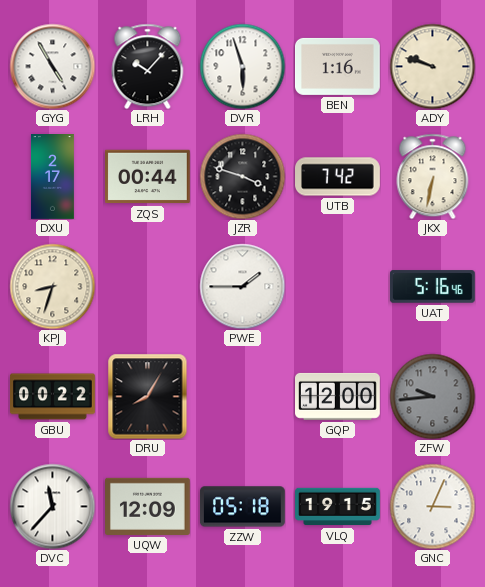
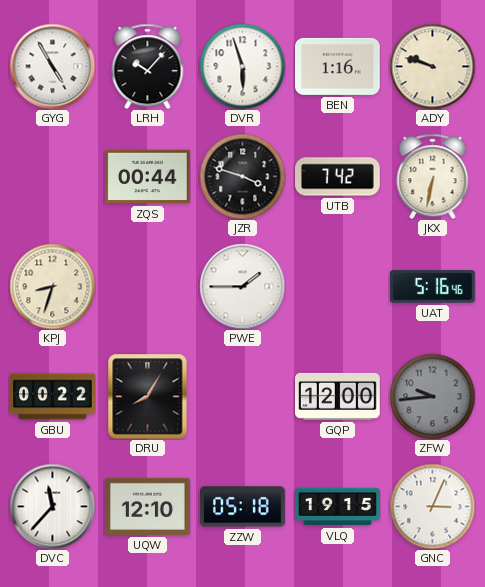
DXU: 2:17 -> none
UQW: 12:09 -> 12:10
